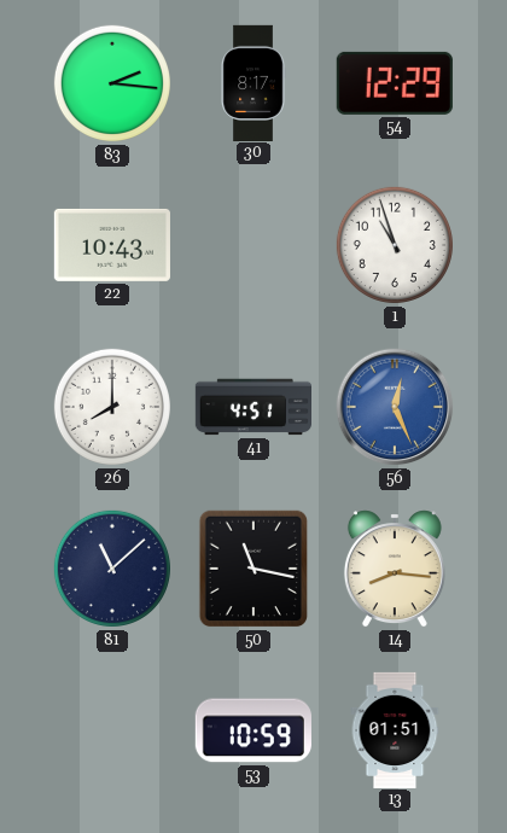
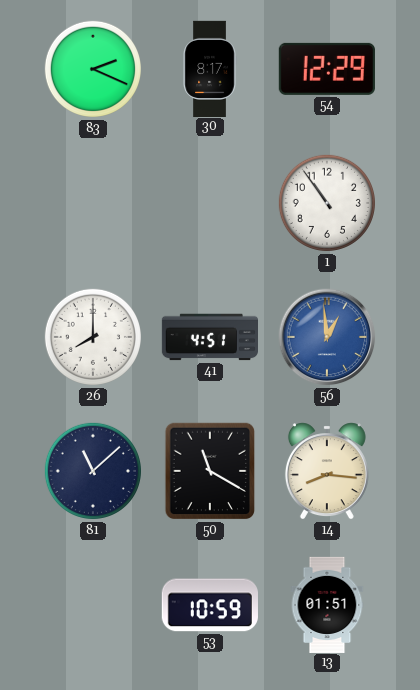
83: 2:16 -> 2:19
22: 10:43 -> none
1: 10:57 -> 10:54
56: 12:26 -> 12:59
50: 11:17 -> 11:20
